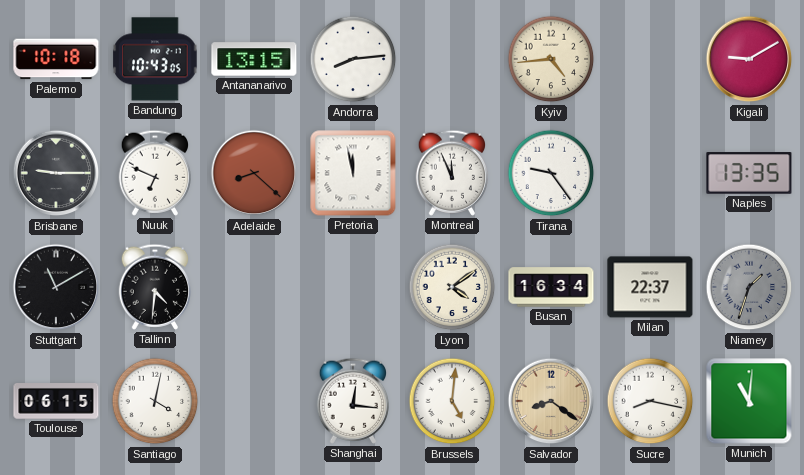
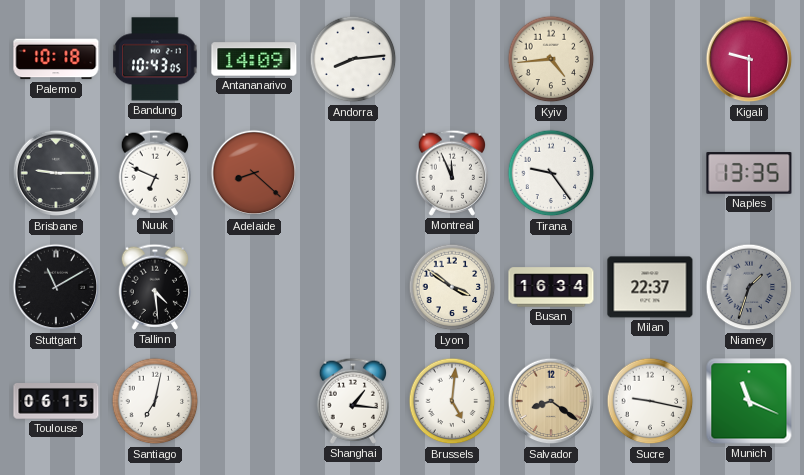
Antananarivo: 13:15 -> 14:09
Kigali: 9:10 -> 9:30
Pretoria: 11:58 -> none
Tallinn: 4:31 -> 4:29
Lyon: 4:09 -> 3:51
Santiago: 4:02 -> 7:02
Shanghai: 12:16 -> 1:16
Sucre: 8:17 -> 9:17
Munich: 11:01 -> 11:19
